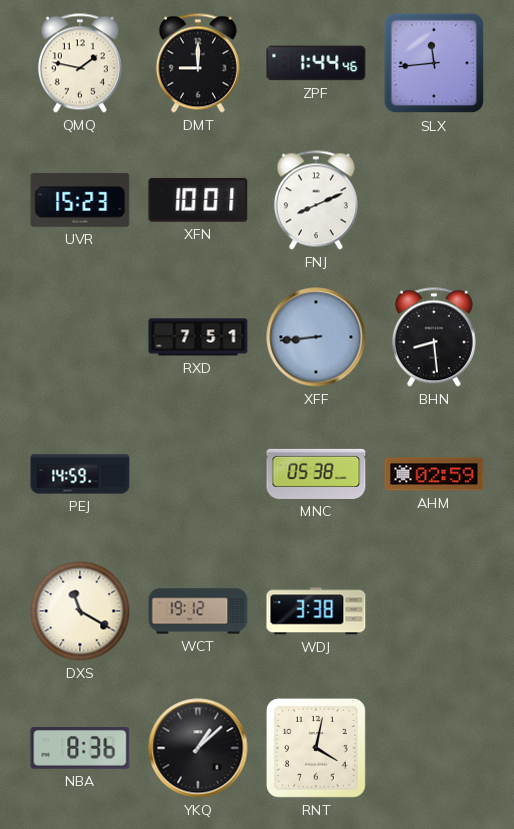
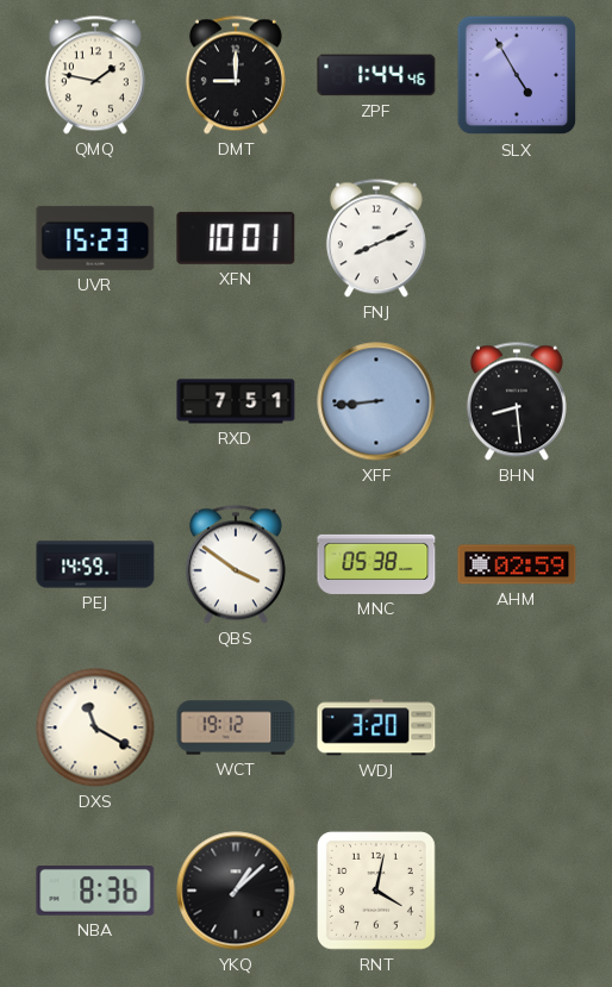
SLX: 11:44 -> 4:55
QBS: none -> 3:51
WDJ: 3:38 -> 3:20
